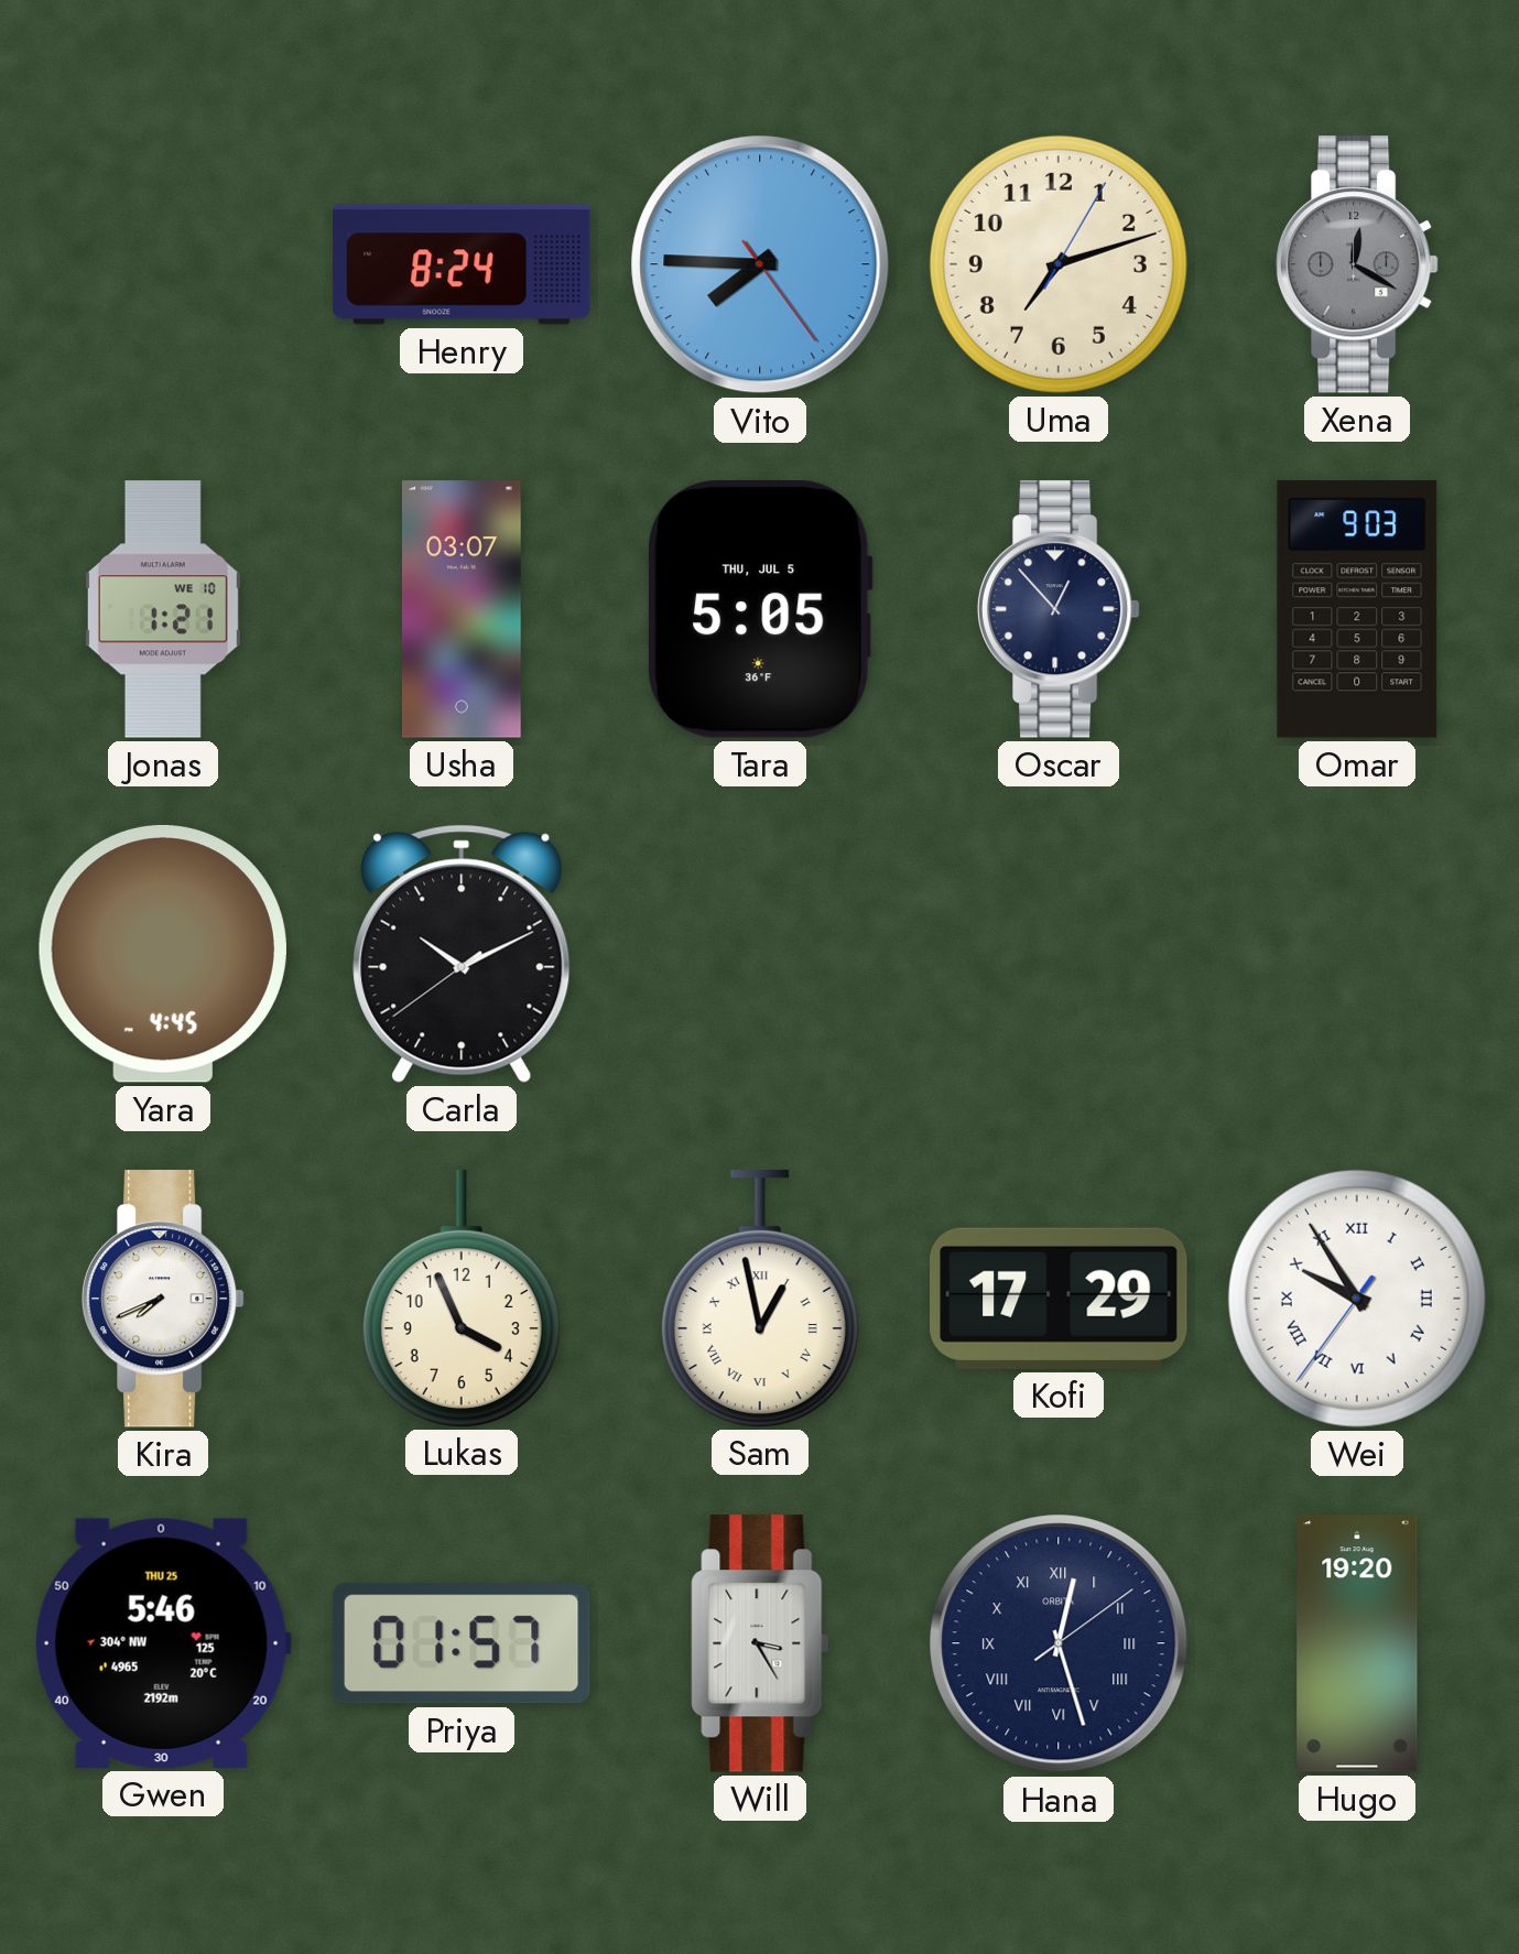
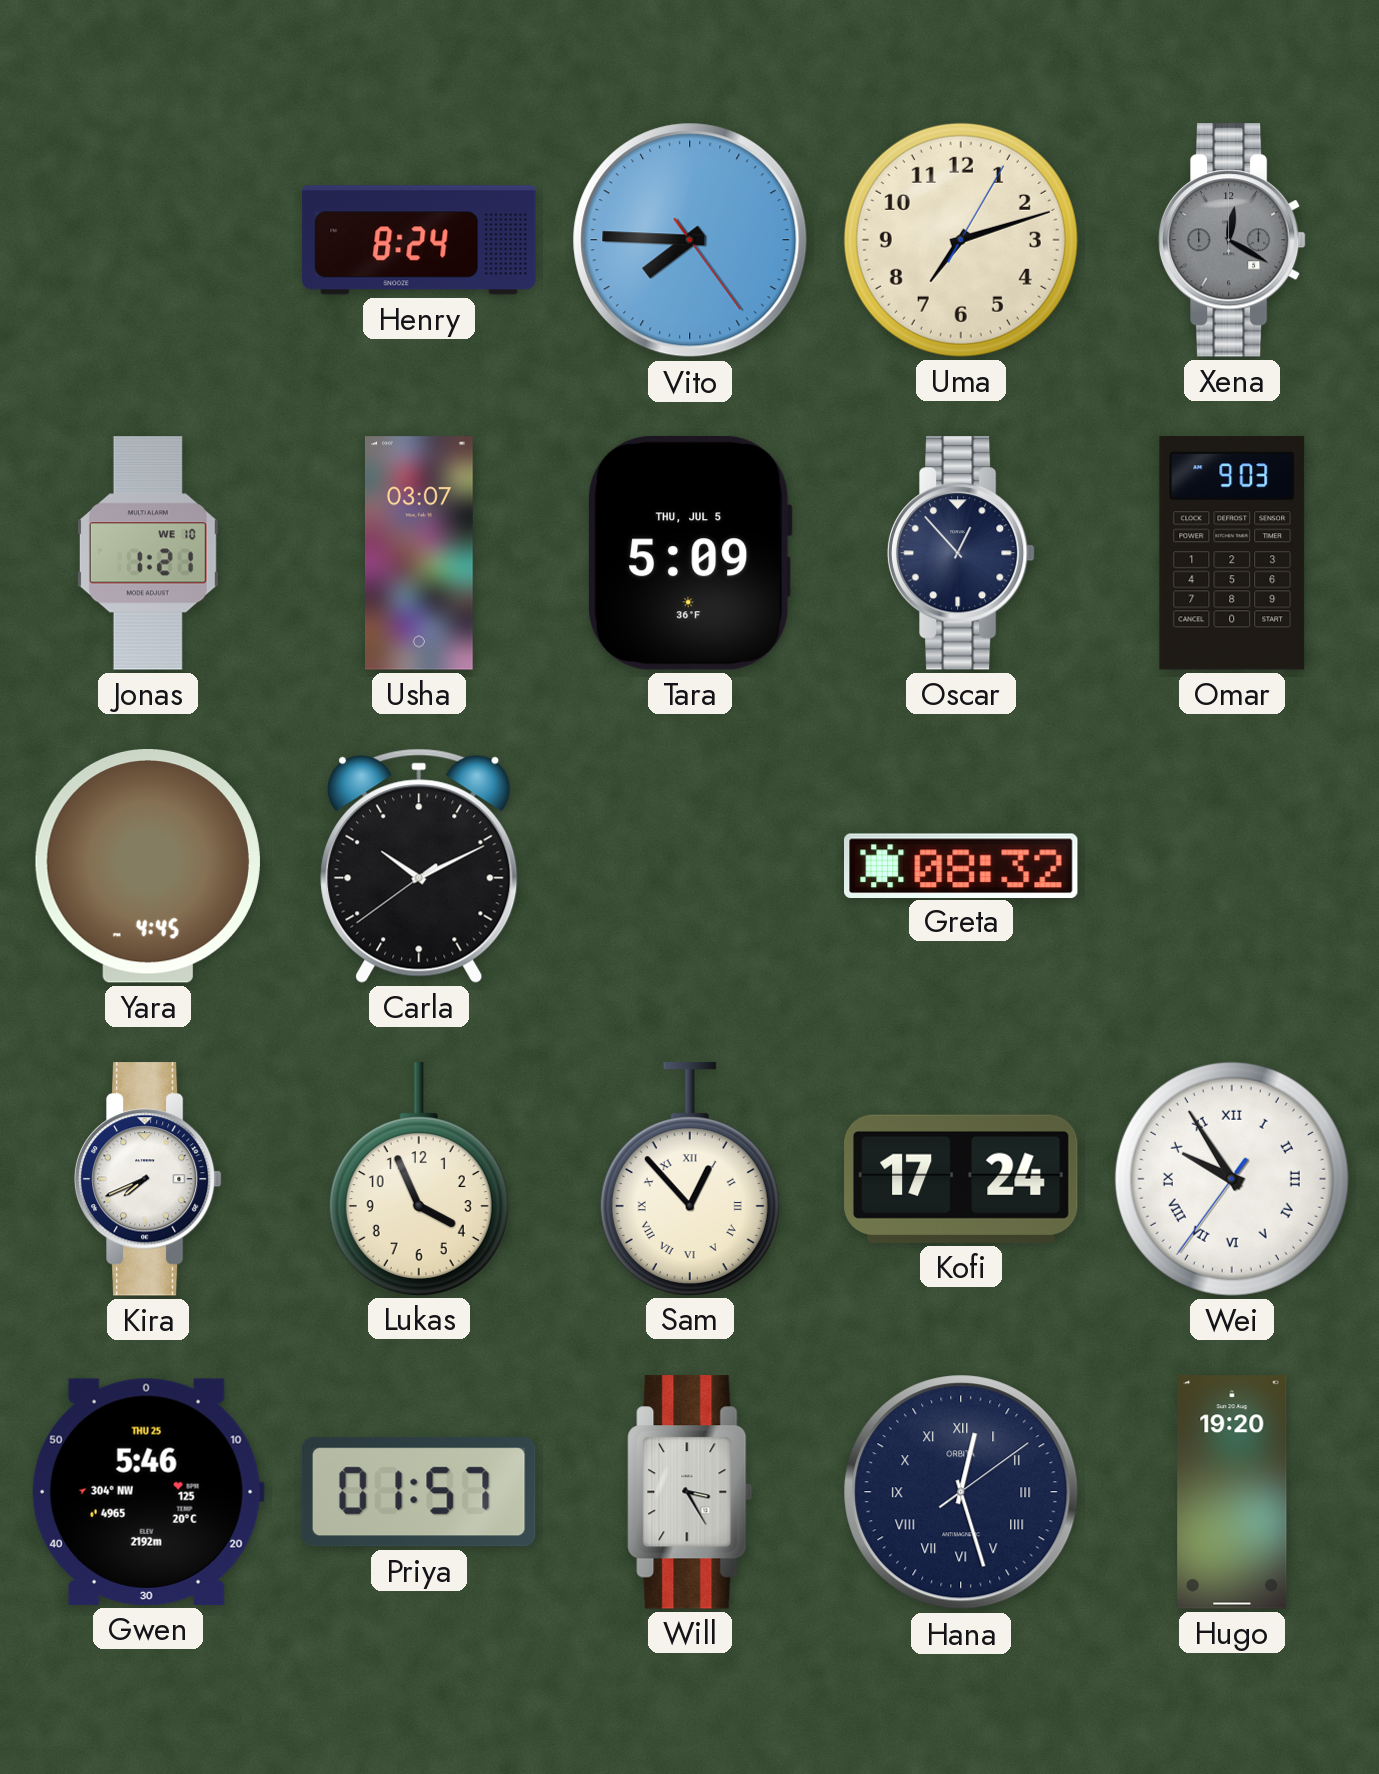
Tara: 5:05 -> 5:09
Greta: none -> 08:32
Sam: 12:58 -> 12:53
Kofi: 17:29 -> 17:24
